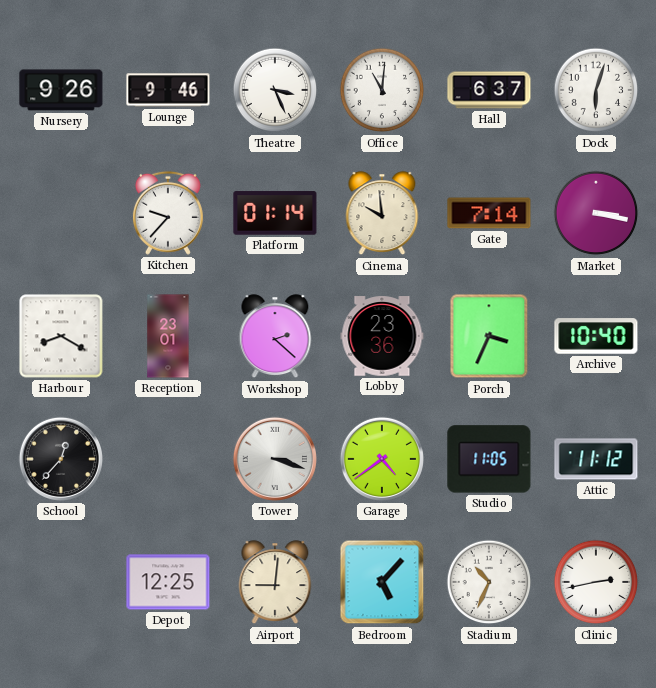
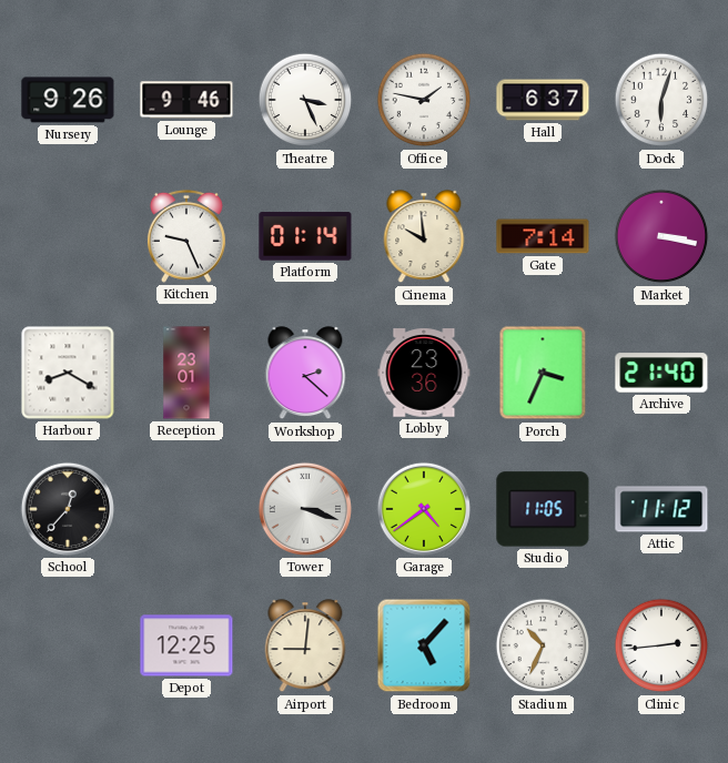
Office: 11:01 -> 1:47
Kitchen: 9:37 -> 9:26
Archive: 10:40 -> 21:40
Clinic: 2:43 -> 2:44
